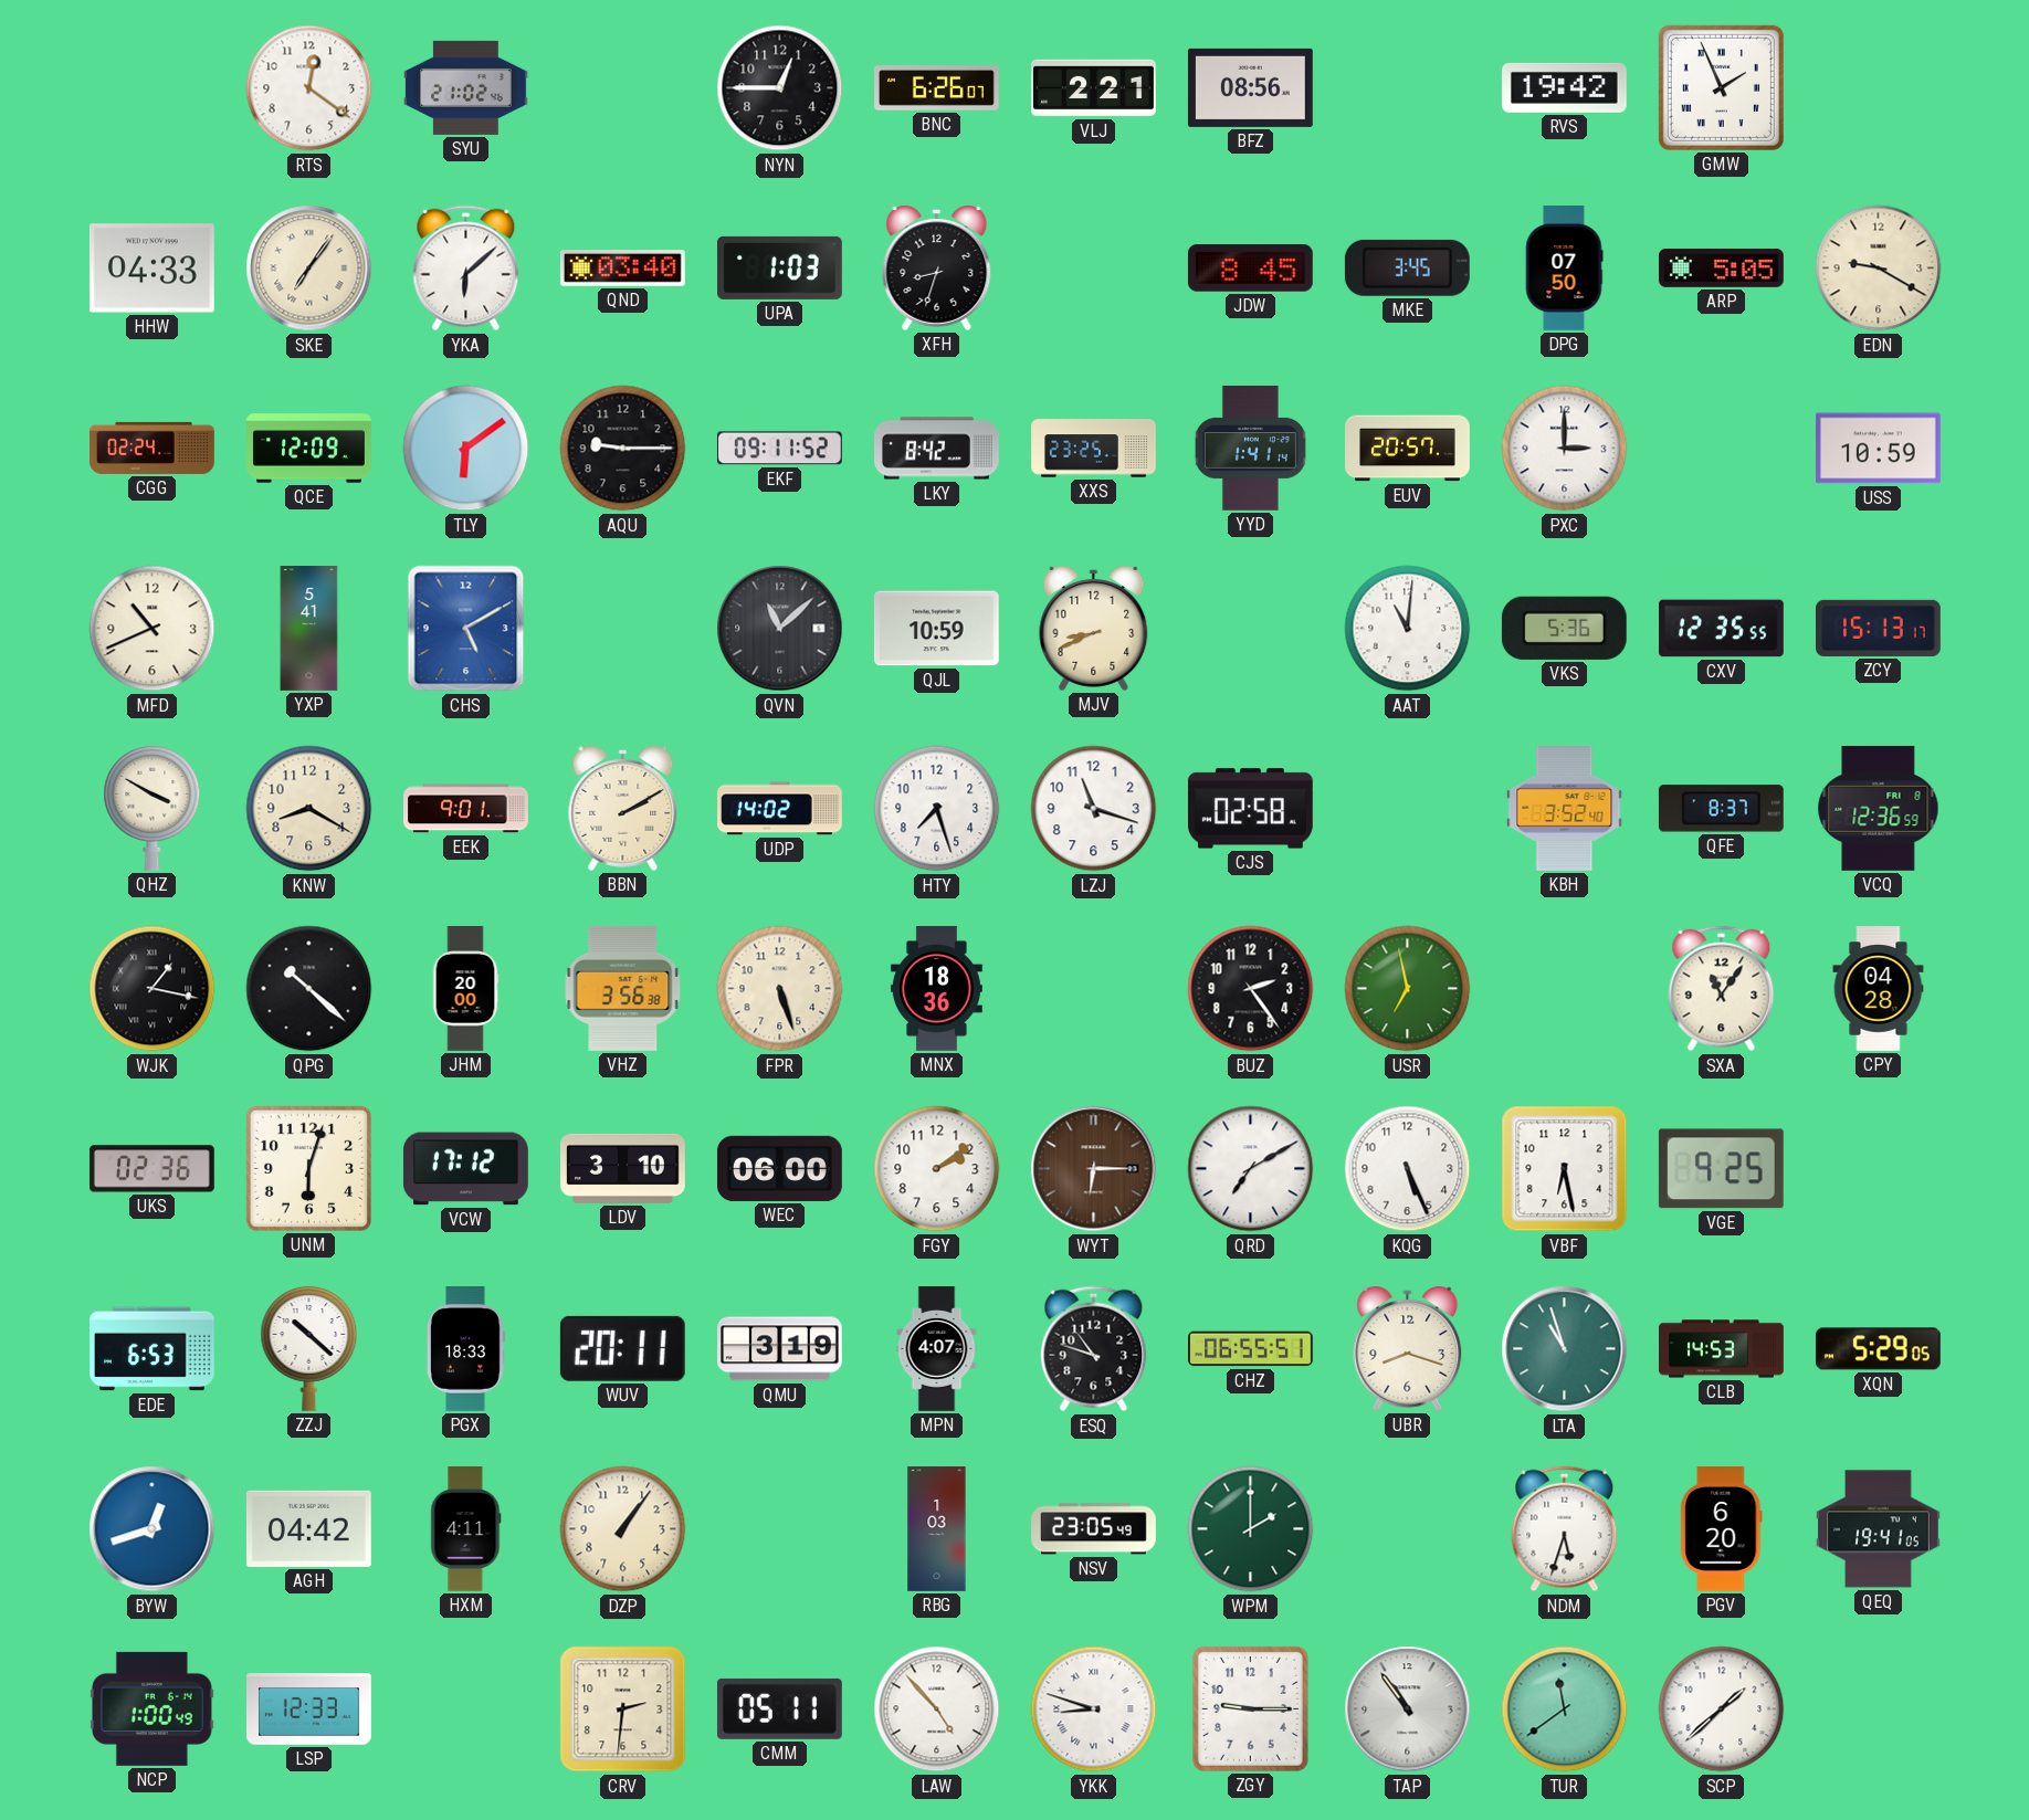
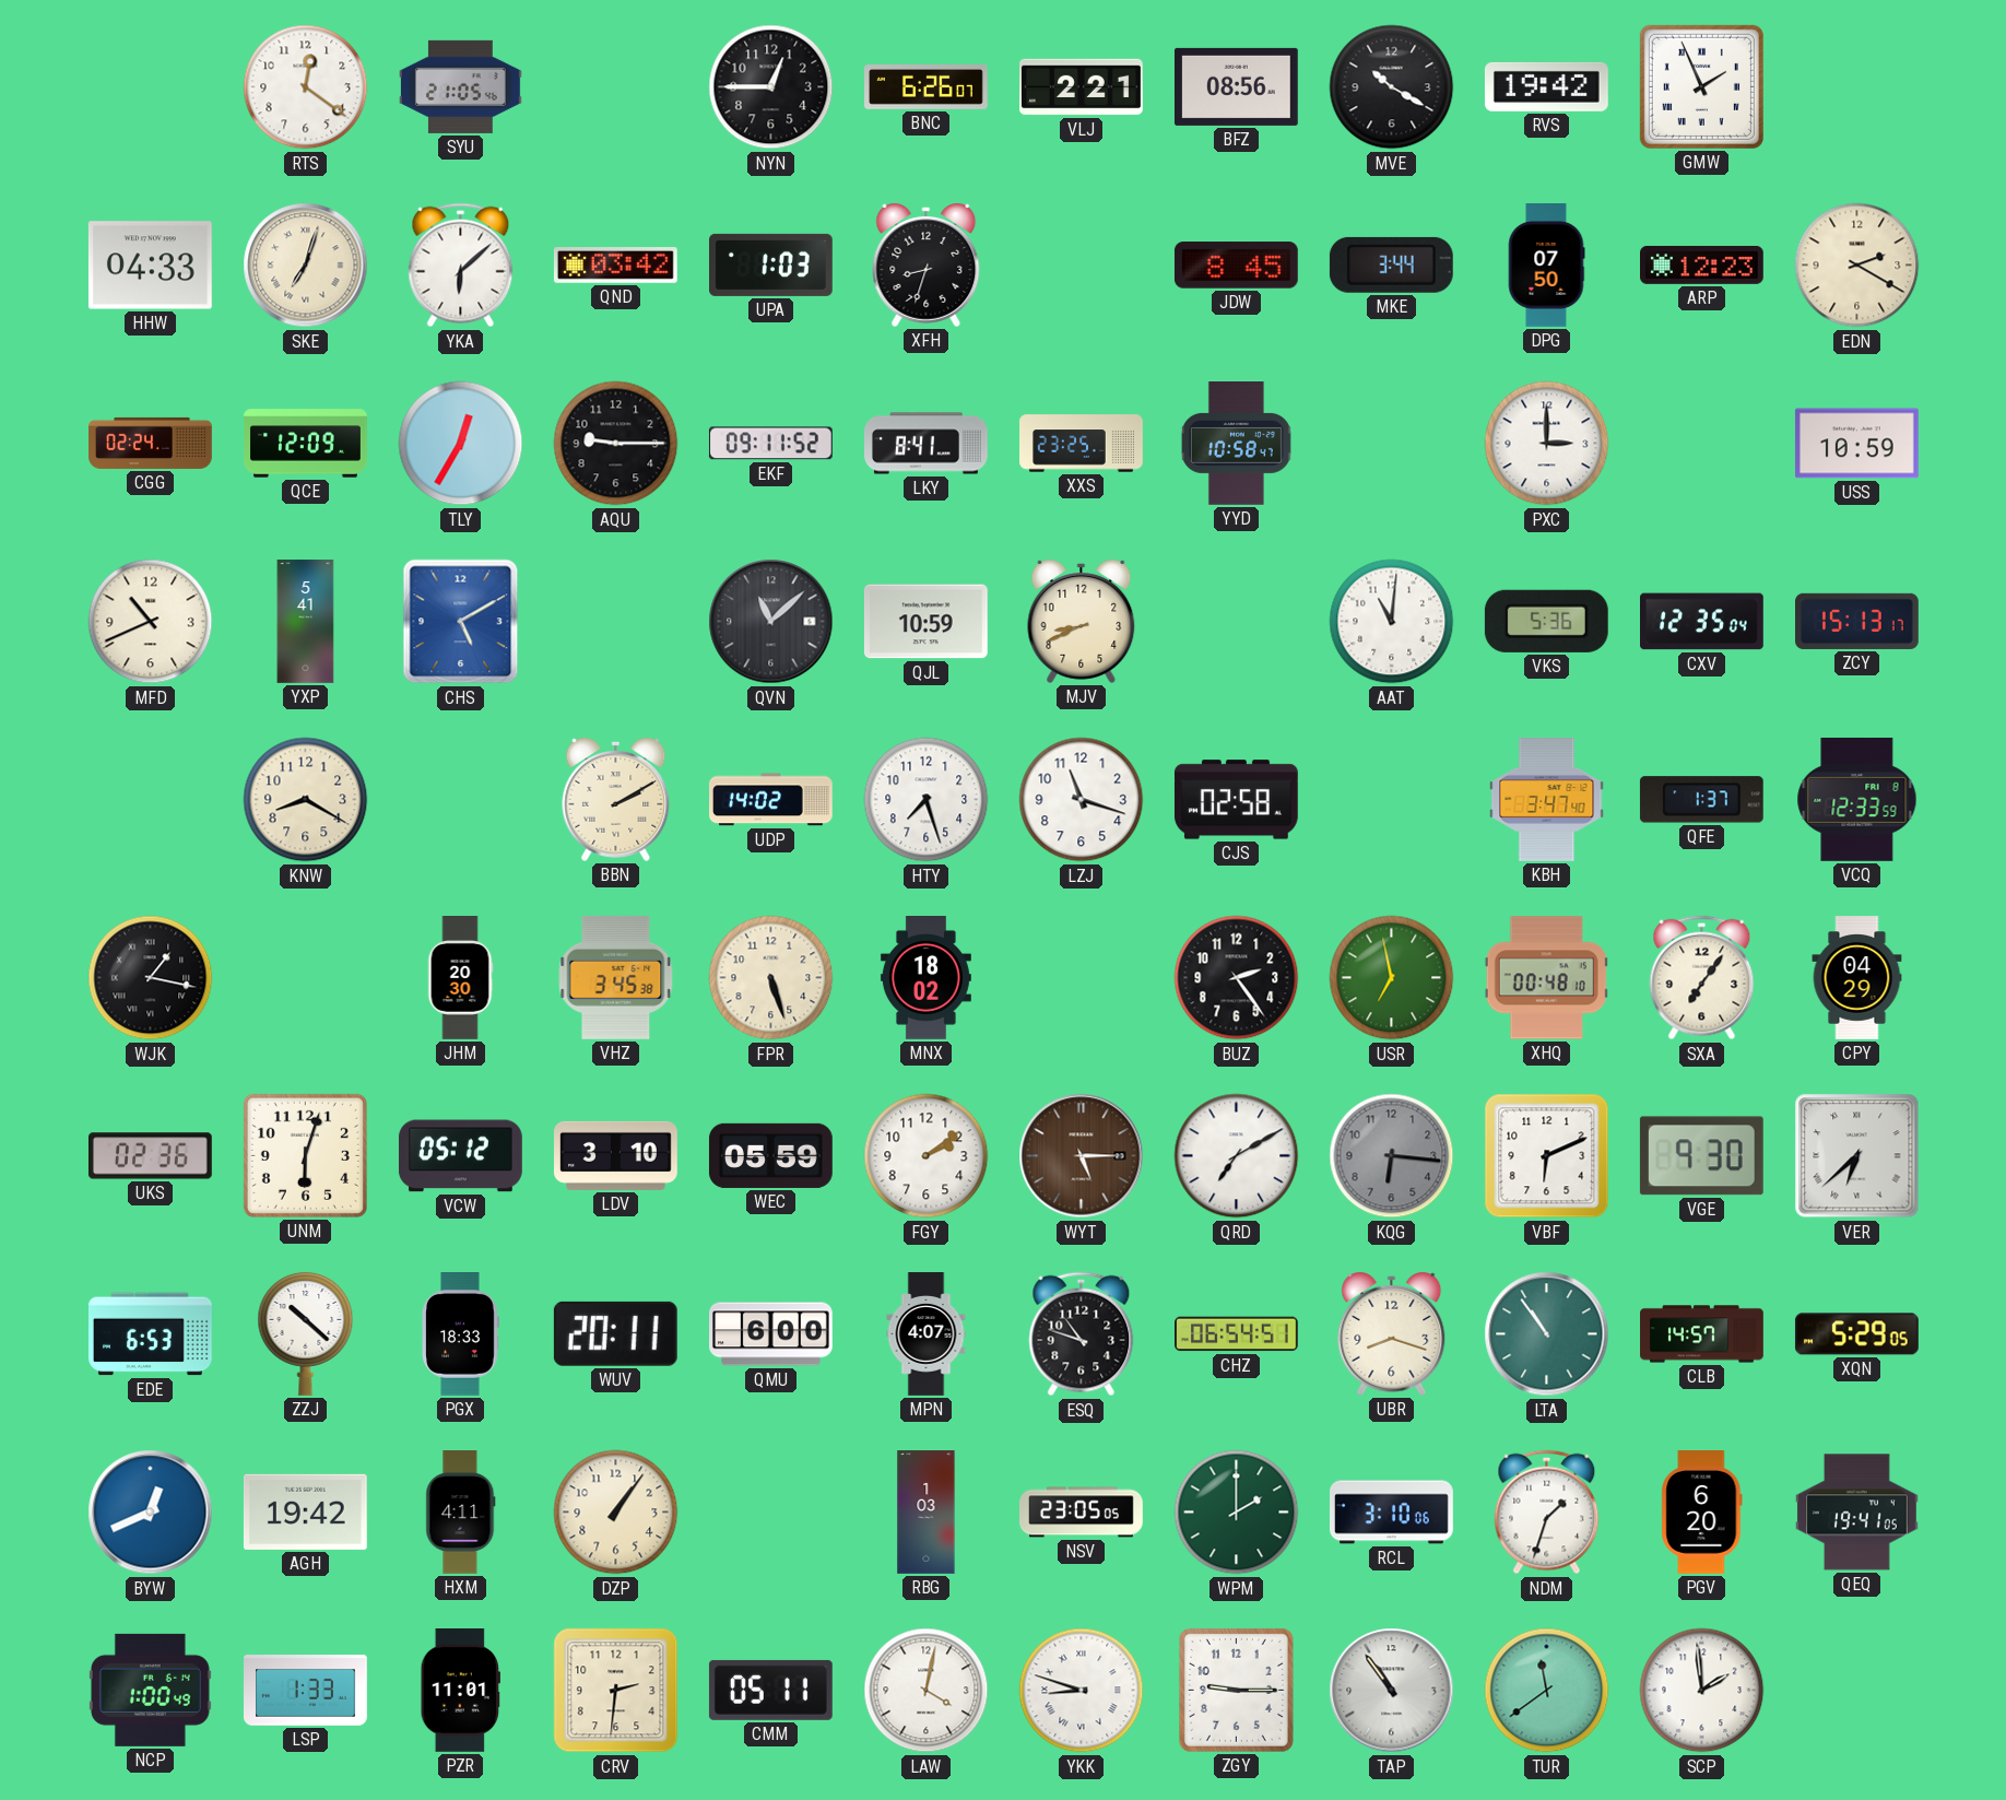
SYU: 21:02 -> 21:05
MVE: none -> 10:20
SKE: 7:06 -> 7:03
QND: 03:40 -> 03:42
MKE: 3:45 -> 3:44
ARP: 5:05 -> 12:23
EDN: 9:20 -> 2:20
TLY: 6:09 -> 12:35
LKY: 8:42 -> 8:41
YYD: 1:41 -> 10:58
EUV: 20:57 -> none
CXV: 12:35:55 -> 12:35:04
QHZ: 3:50 -> none
EEK: 9:01 -> none
KBH: 3:52 -> 3:47
QFE: 8:37 -> 1:37
VCQ: 12:36 -> 12:33
QPG: 10:22 -> none
JHM: 20:00 -> 20:30
VHZ: 3:56 -> 3:45
MNX: 18:36 -> 18:02
XHQ: none -> 00:48
SXA: 11:06 -> 7:06
CPY: 04:28 -> 04:29
VCW: 17:12 -> 05:12
WEC: 06:00 -> 05:59
WYT: 6:15 -> 5:15
KQG: 5:26 -> 6:16
KQG dial: white -> grey
VBF: 6:28 -> 6:11
VGE: 9:25 -> 9:30
VER: none -> 6:38
QMU: 3:19 -> 6:00
CHZ: 06:55 -> 06:54
LTA: 10:57 -> 10:54
CLB: 14:53 -> 14:57
BYW: 12:42 -> 12:41
AGH: 04:42 -> 19:42
NSV: 23:05:49 -> 23:05:05
RCL: none -> 3:10
NDM: 5:33 -> 1:33
LSP: 12:33 -> 1:33
PZR: none -> 11:01
LAW: 4:53 -> 4:02
SCP: 1:38 -> 1:59
